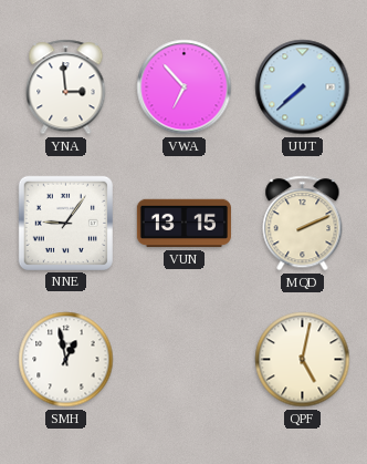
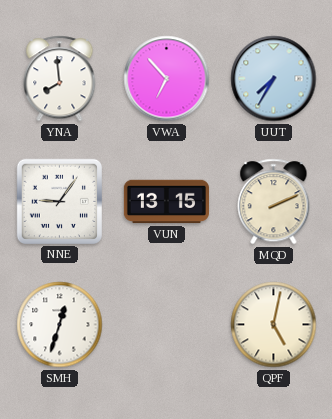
YNA: 2:59 -> 7:59
UUT: 7:38 -> 7:35
SMH: 12:58 -> 12:33
